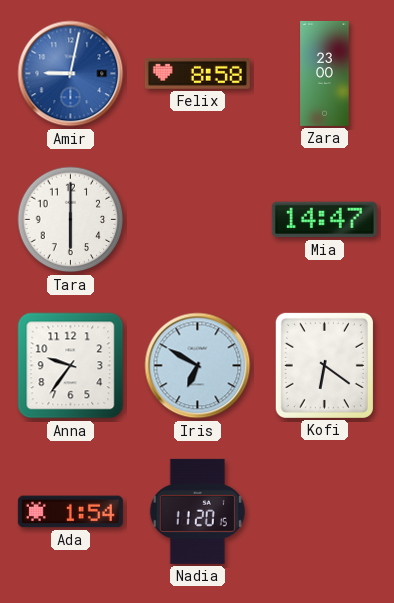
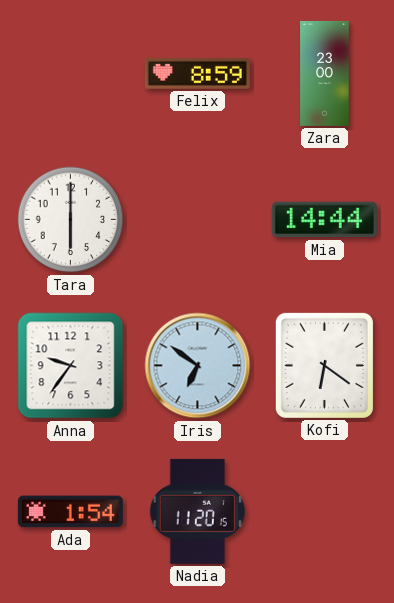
Amir: 9:02 -> none
Felix: 8:58 -> 8:59
Mia: 14:47 -> 14:44
Iris: 6:50 -> 6:51
